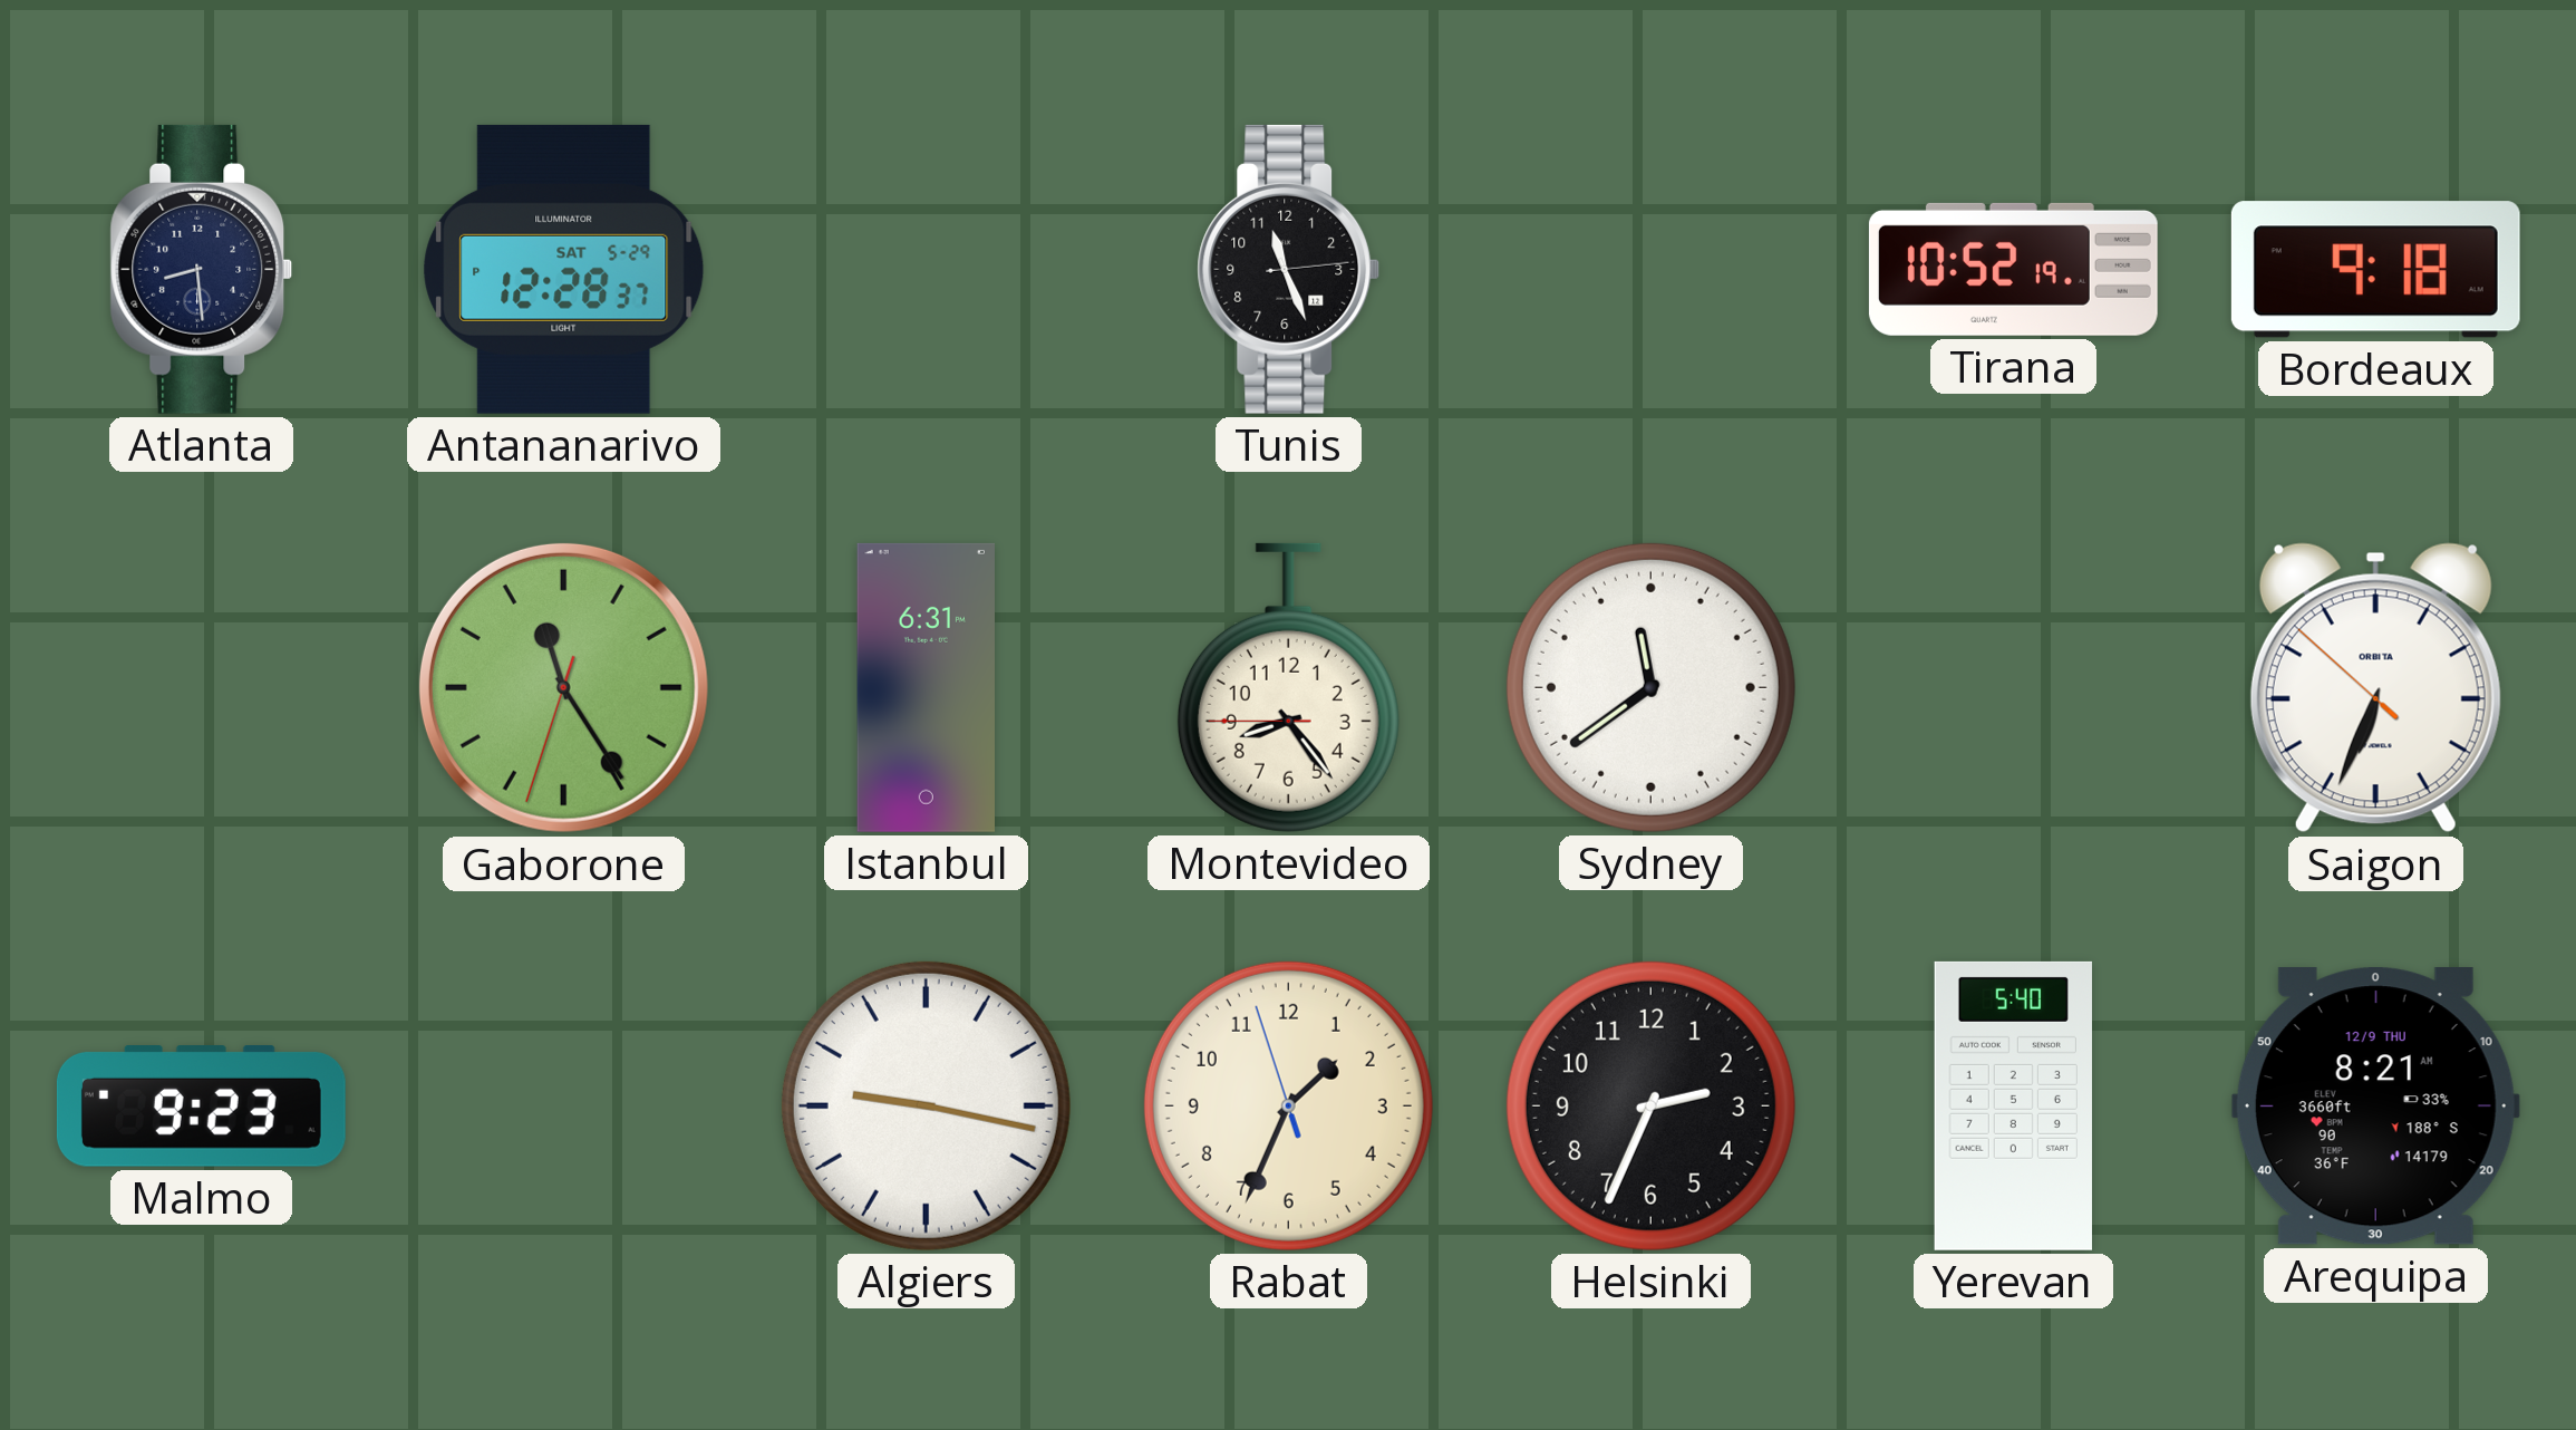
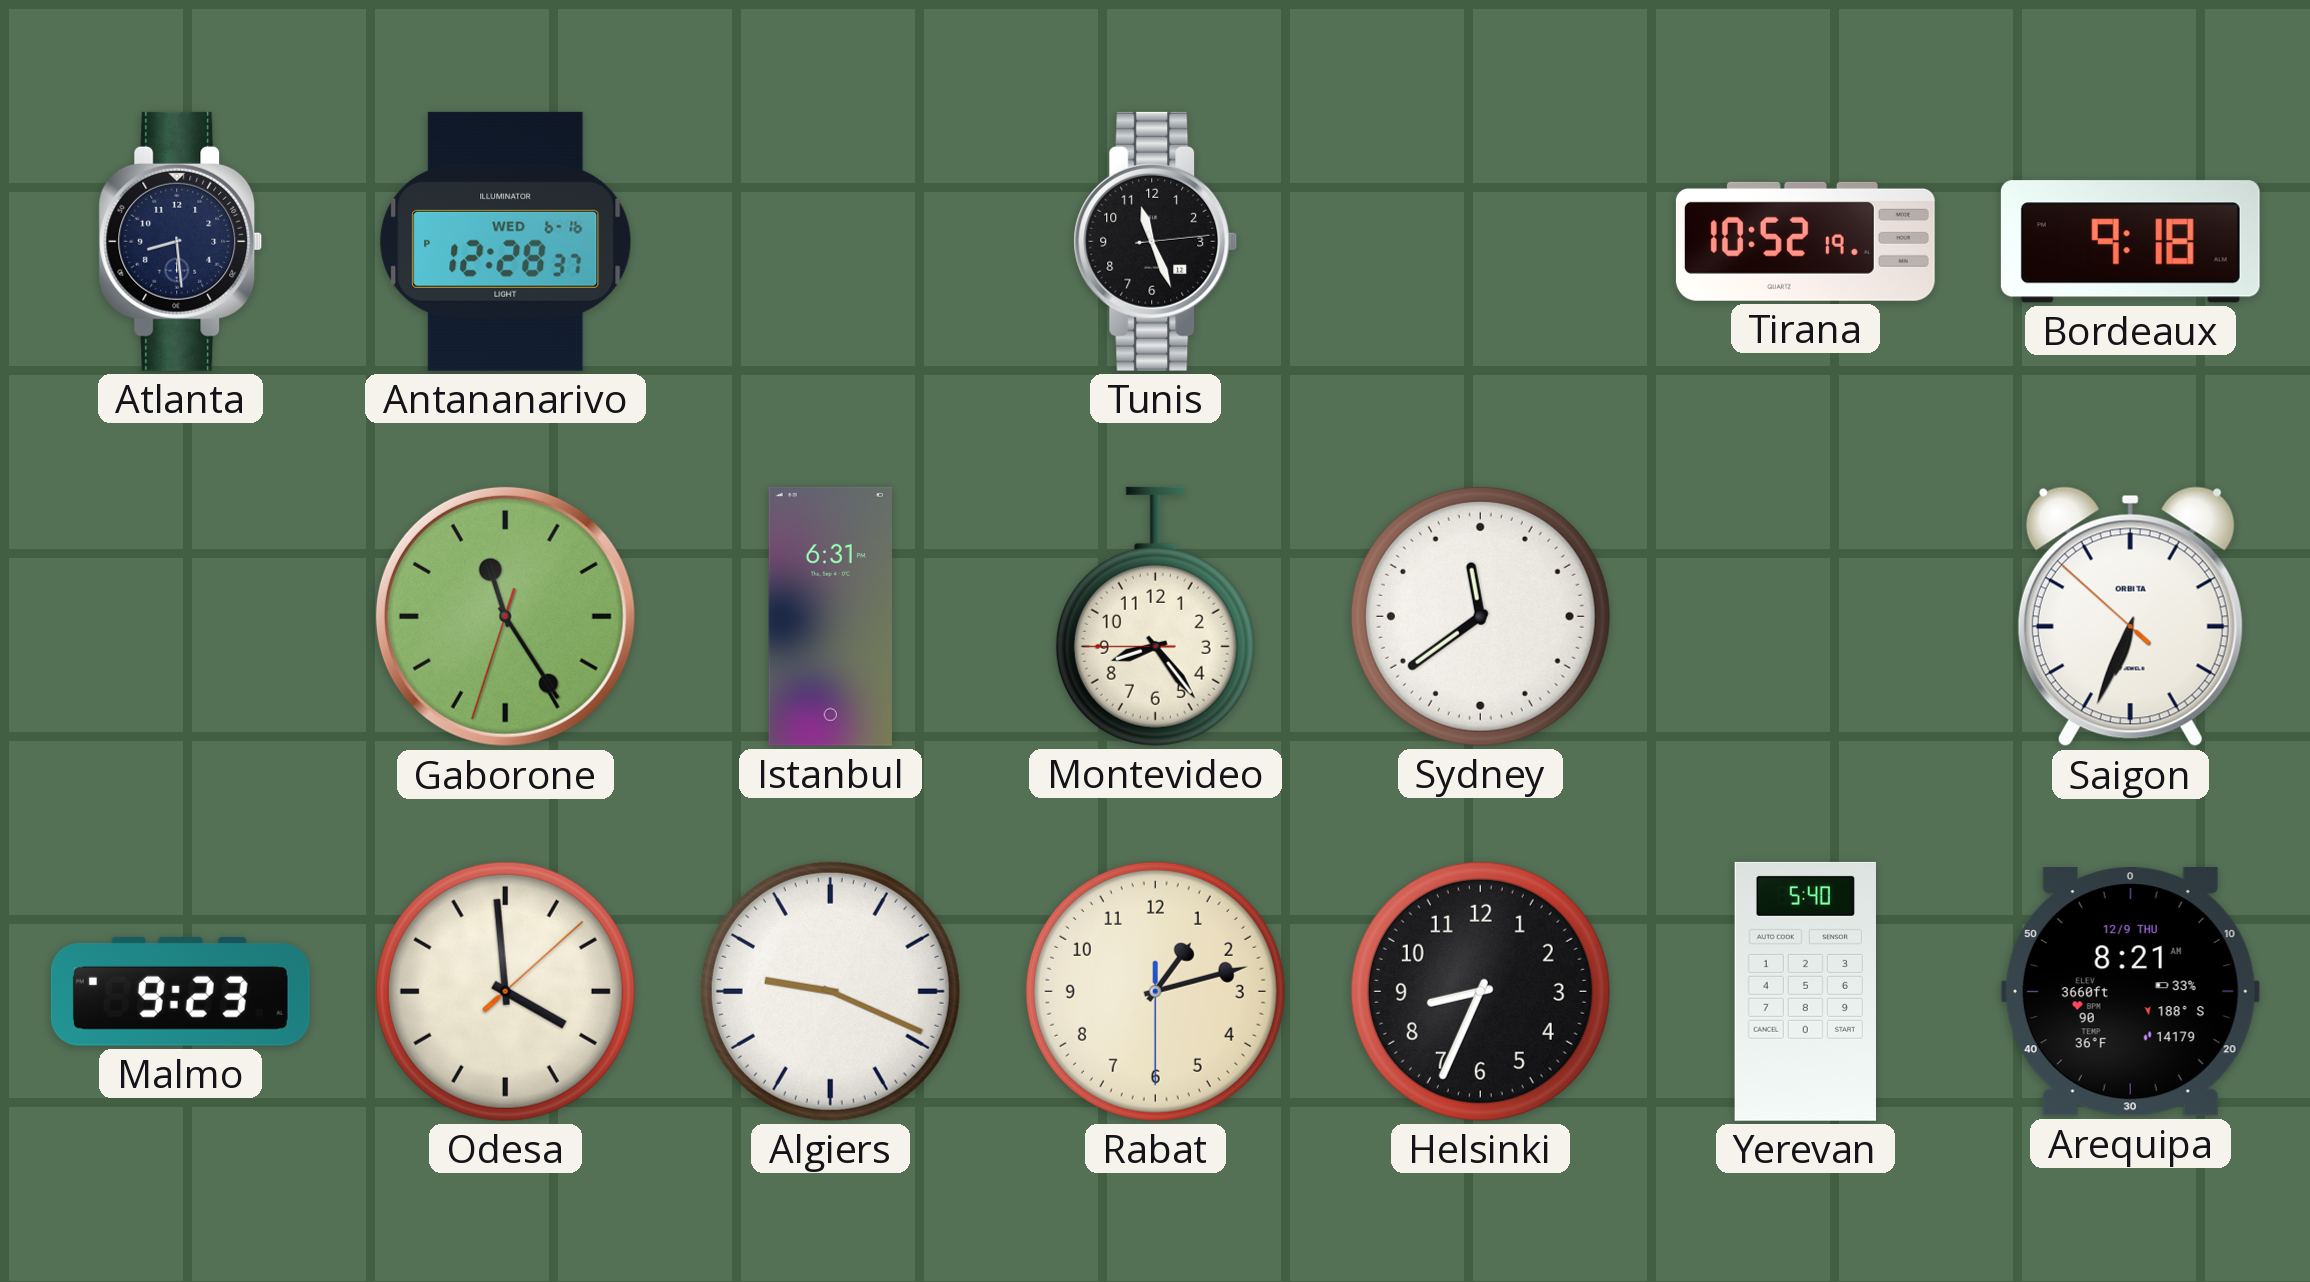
Antananarivo date: SAT 5-29 -> WED 6-16
Odesa: none -> 3:59
Algiers: 9:17 -> 9:19
Rabat: 1:33 -> 1:12
Helsinki: 2:34 -> 8:34
